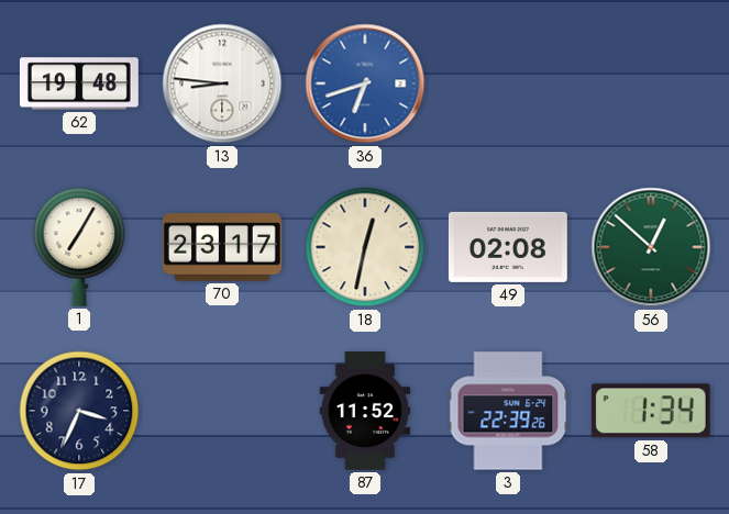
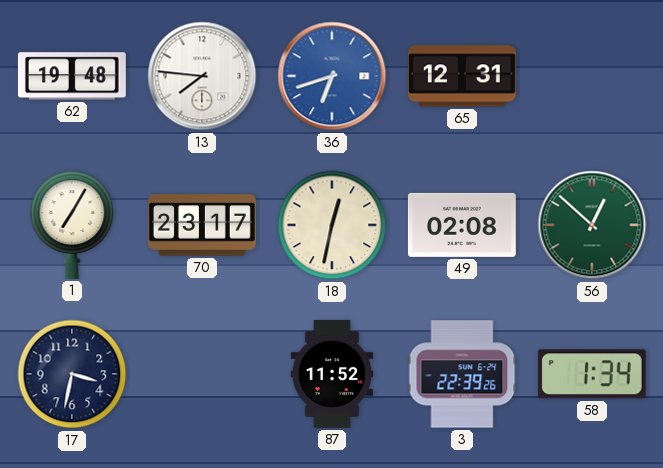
13: 8:46 -> 7:46
65: none -> 12:31
17: 3:34 -> 3:32
